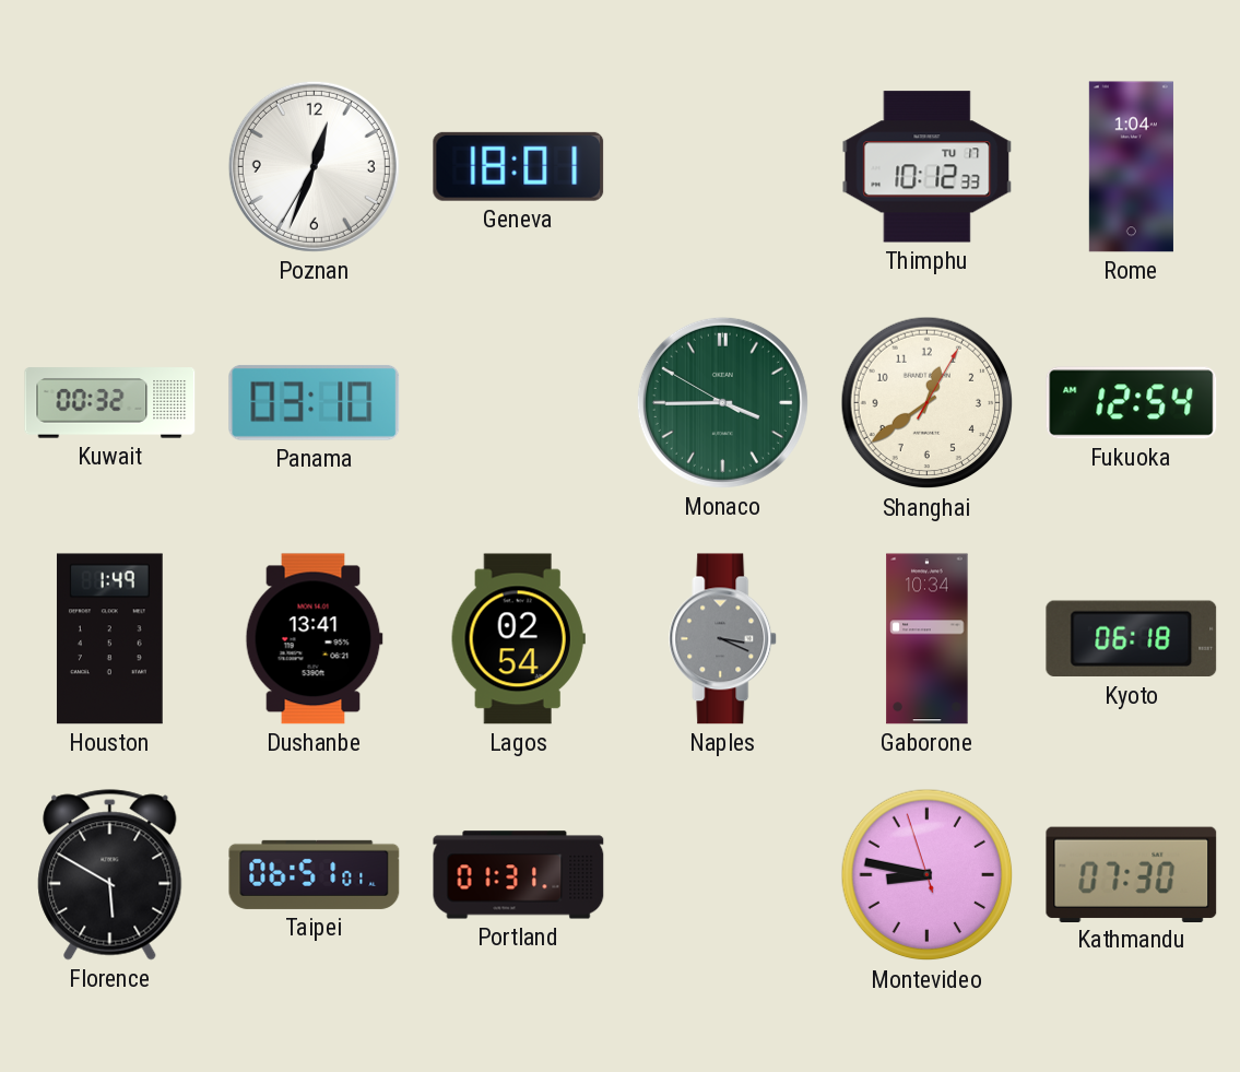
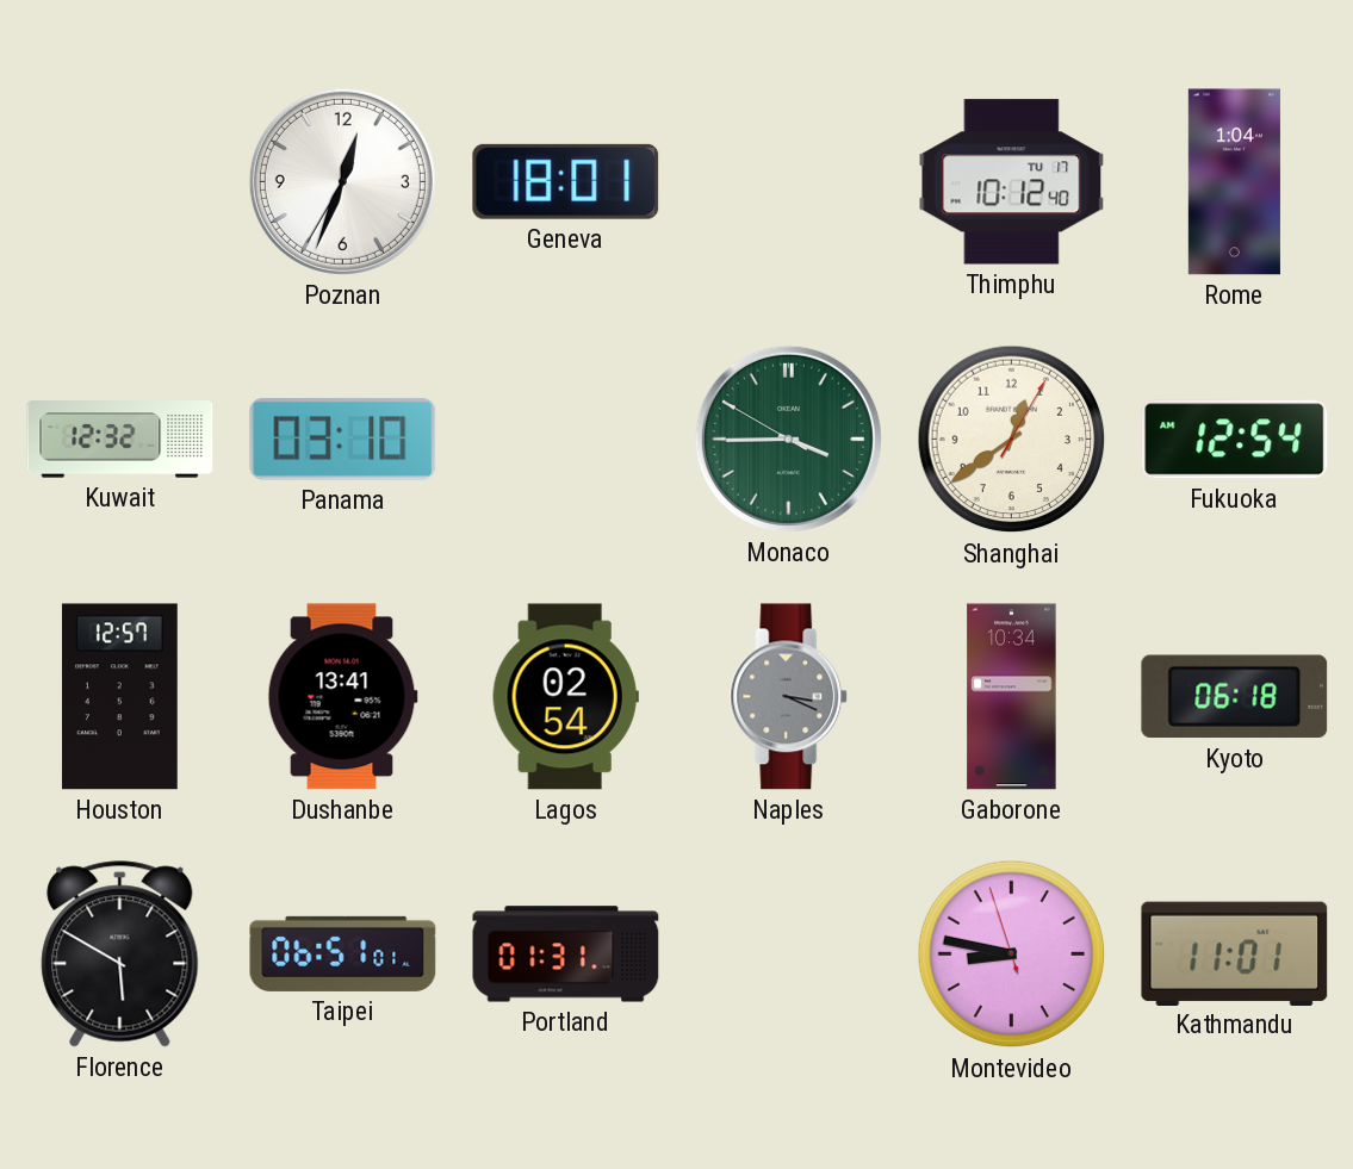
Thimphu: 10:12:33 -> 10:12:40
Kuwait: 00:32 -> 12:32
Houston: 1:49 -> 12:57
Kathmandu: 07:30 -> 11:01
